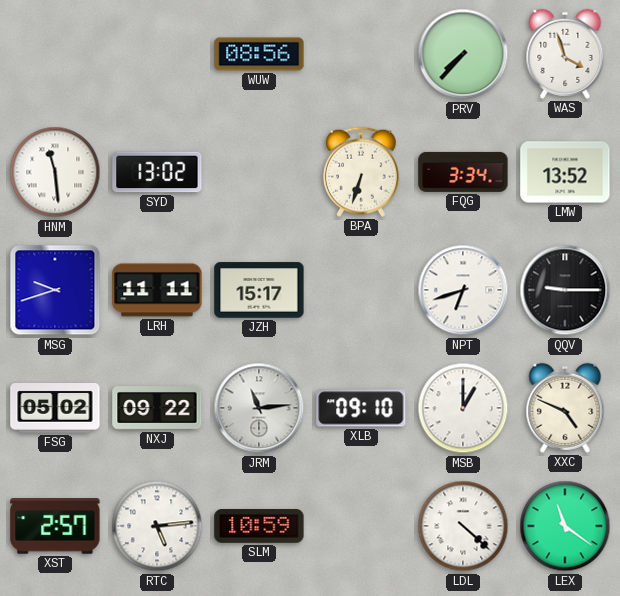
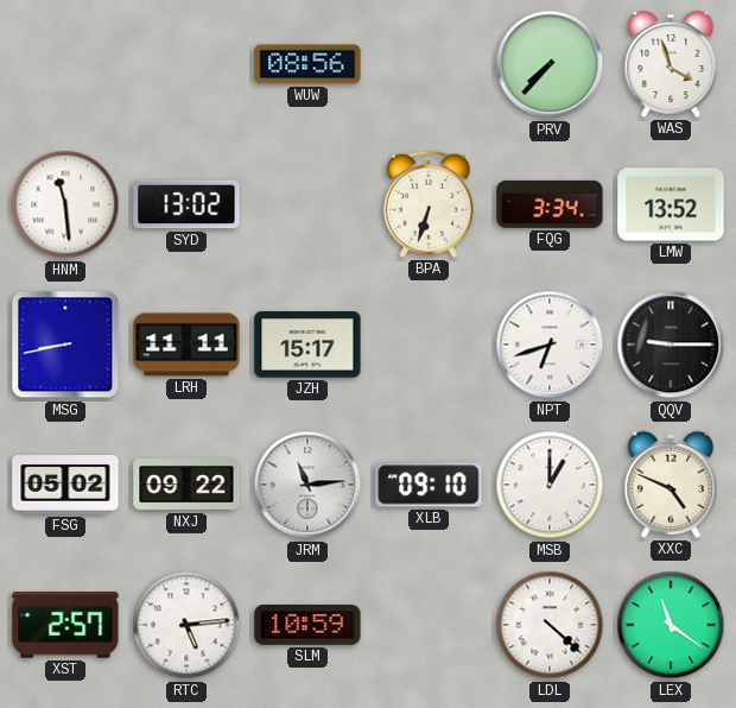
MSG: 9:42 -> 8:43
